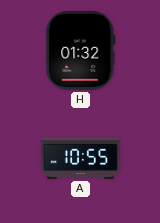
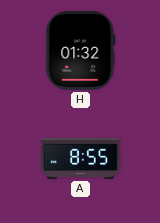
A: 10:55 -> 8:55
